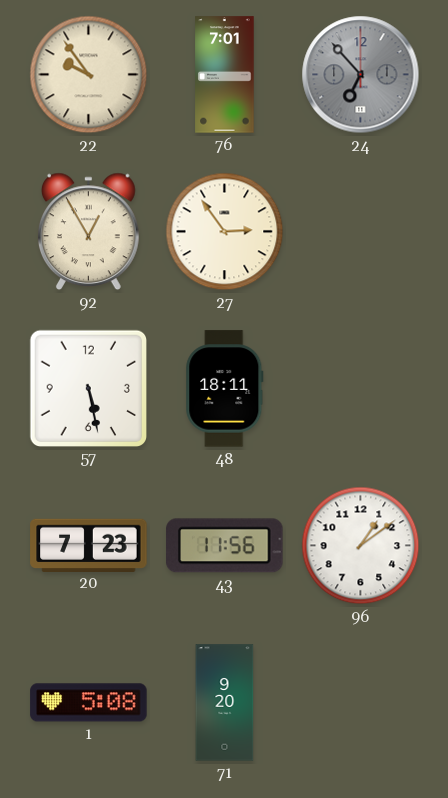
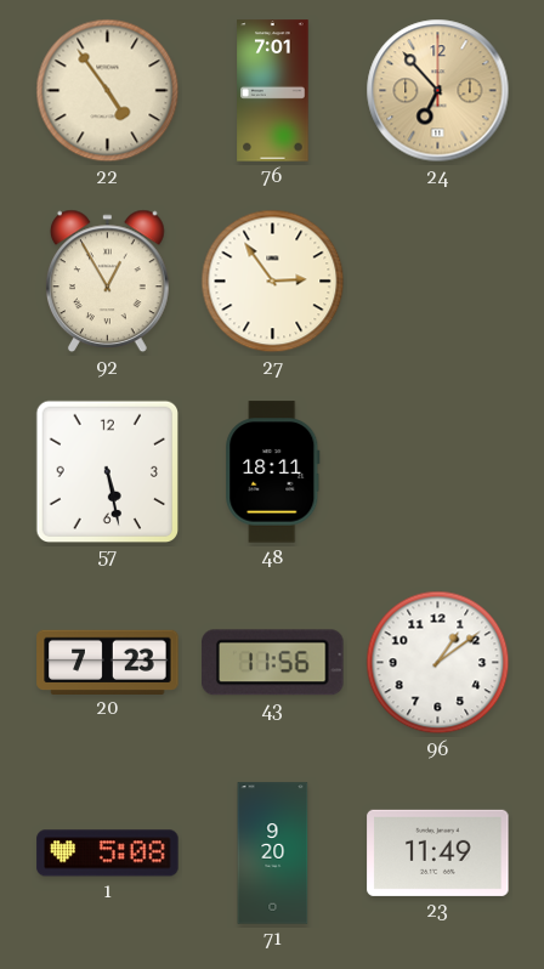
22: 9:54 -> 4:54
24 dial: grey -> champagne
23: none -> 11:49
